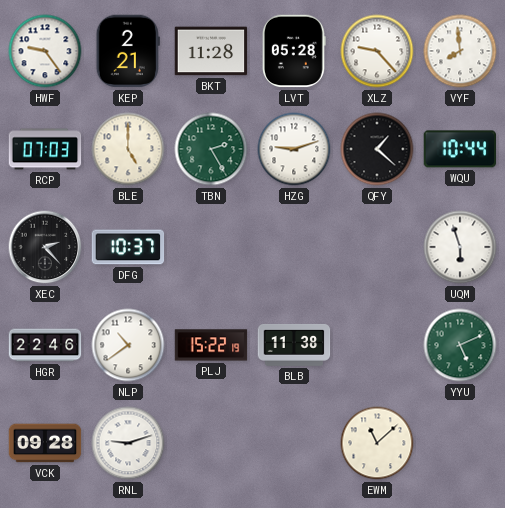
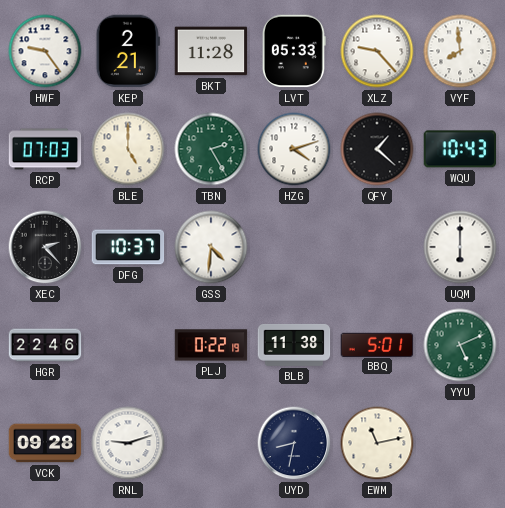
LVT: 05:28 -> 05:33
HZG: 9:12 -> 4:12
WQU: 10:44 -> 10:43
GSS: none -> 4:31
UQM: 5:57 -> 6:00
NLP: 10:39 -> none
PLJ: 15:22 -> 0:22
BBQ: none -> 5:01
UYD: none -> 8:32
EWM: 11:08 -> 11:13
